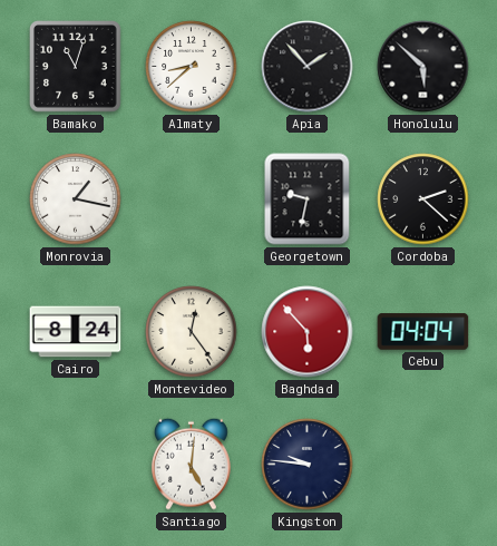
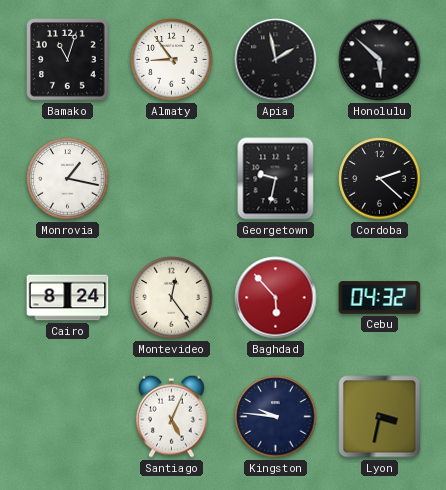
Almaty: 8:38 -> 8:54
Apia: 1:53 -> 1:58
Cebu: 04:04 -> 04:32
Santiago: 5:01 -> 5:04
Lyon: none -> 3:32
